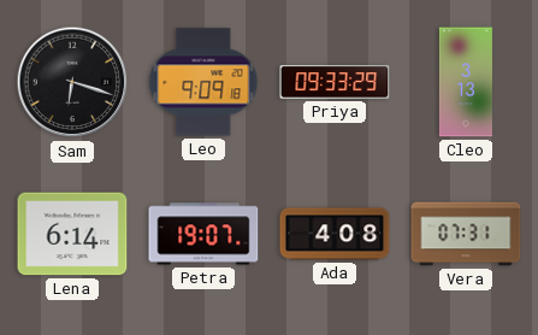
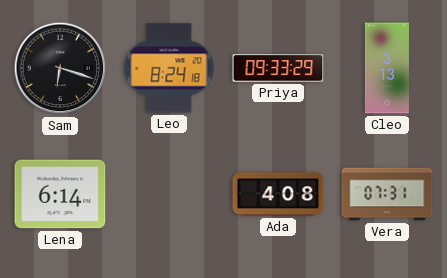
Leo: 9:09 -> 8:24
Petra: 19:07 -> none
